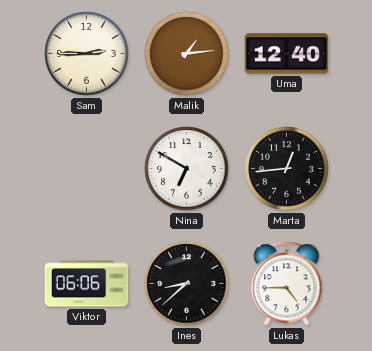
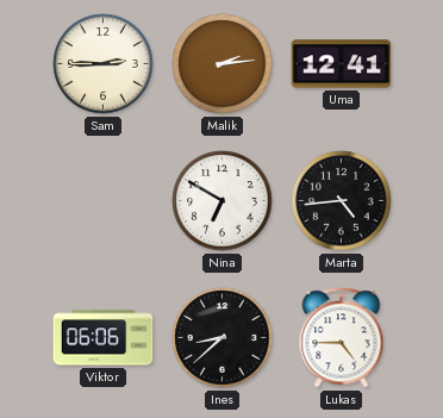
Malik: 1:14 -> 2:14
Uma: 12:40 -> 12:41
Marta: 12:44 -> 4:44
